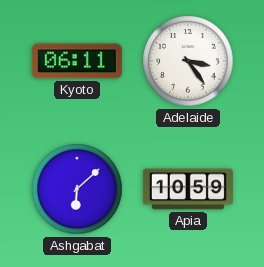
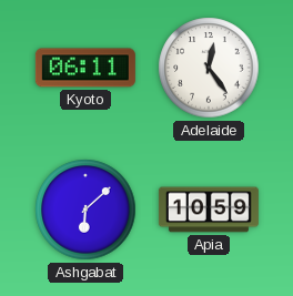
Adelaide: 3:24 -> 12:24
